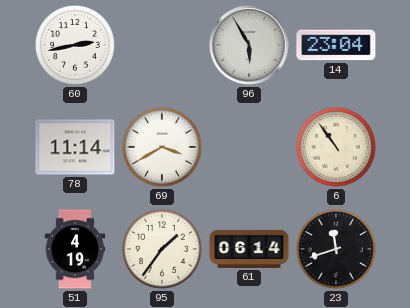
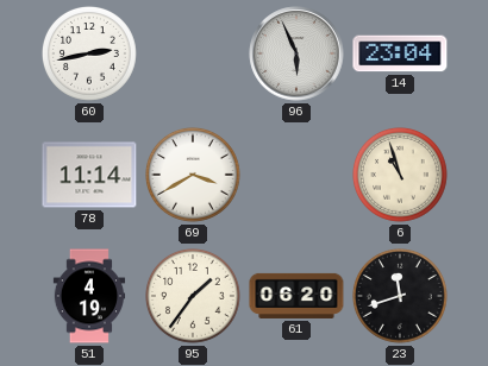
96: 5:55 -> 5:56
6: 10:54 -> 10:57
61: 06:14 -> 06:20
